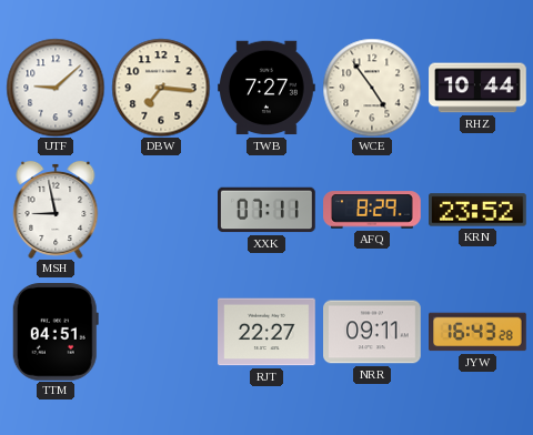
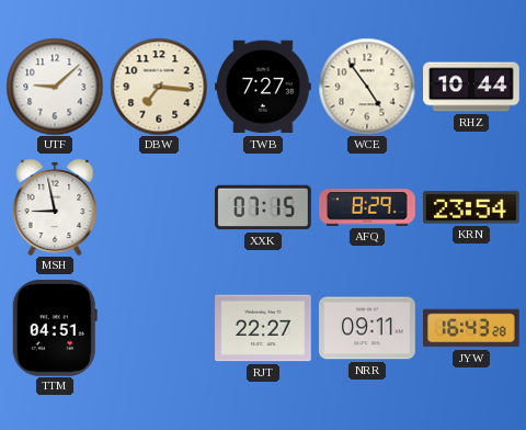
XXK: 07:11 -> 07:15
KRN: 23:52 -> 23:54
